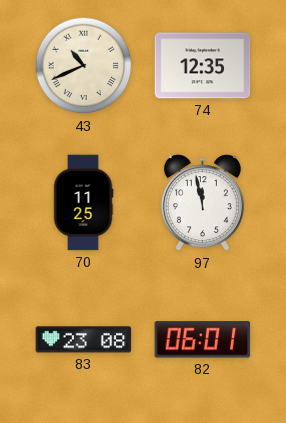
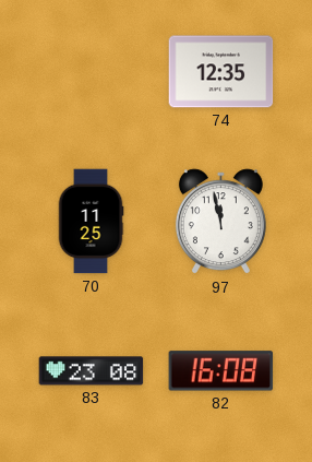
43: 10:41 -> none
82: 06:01 -> 16:08
